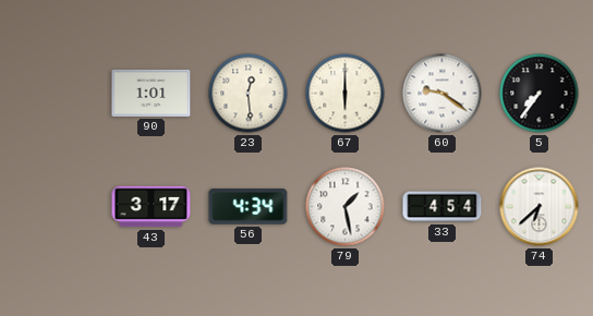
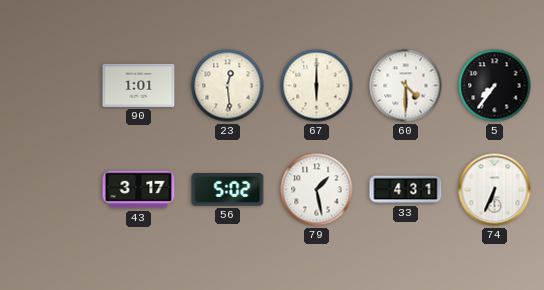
60: 9:21 -> 4:30
56: 4:34 -> 5:02
33: 4:54 -> 4:31
74: 6:38 -> 6:34
